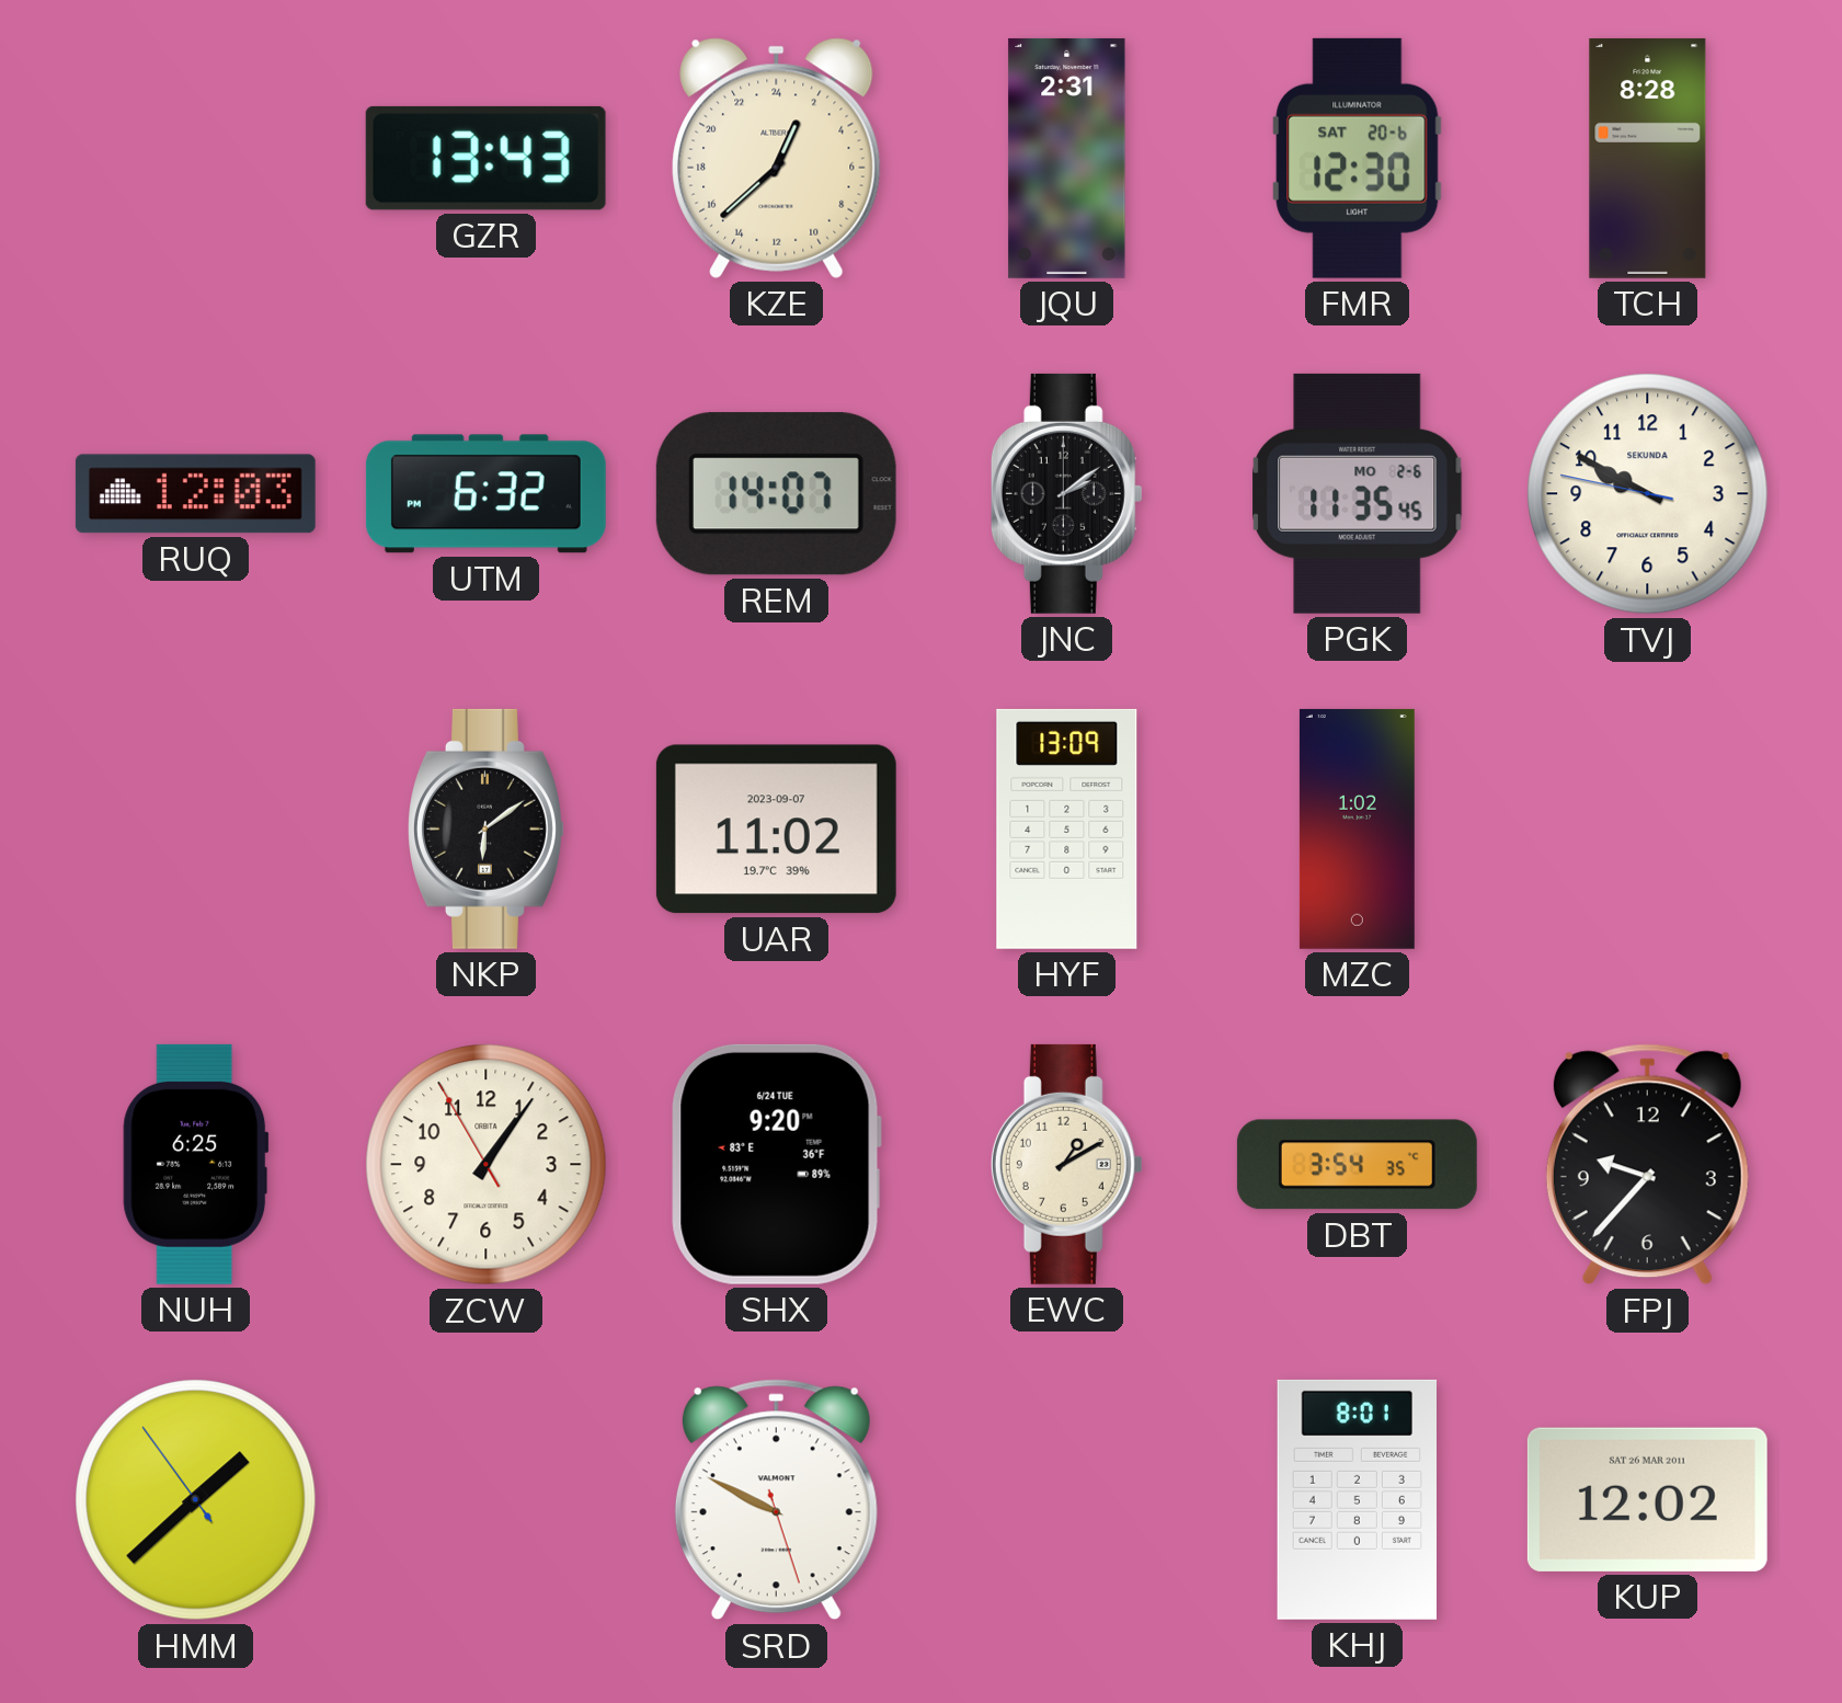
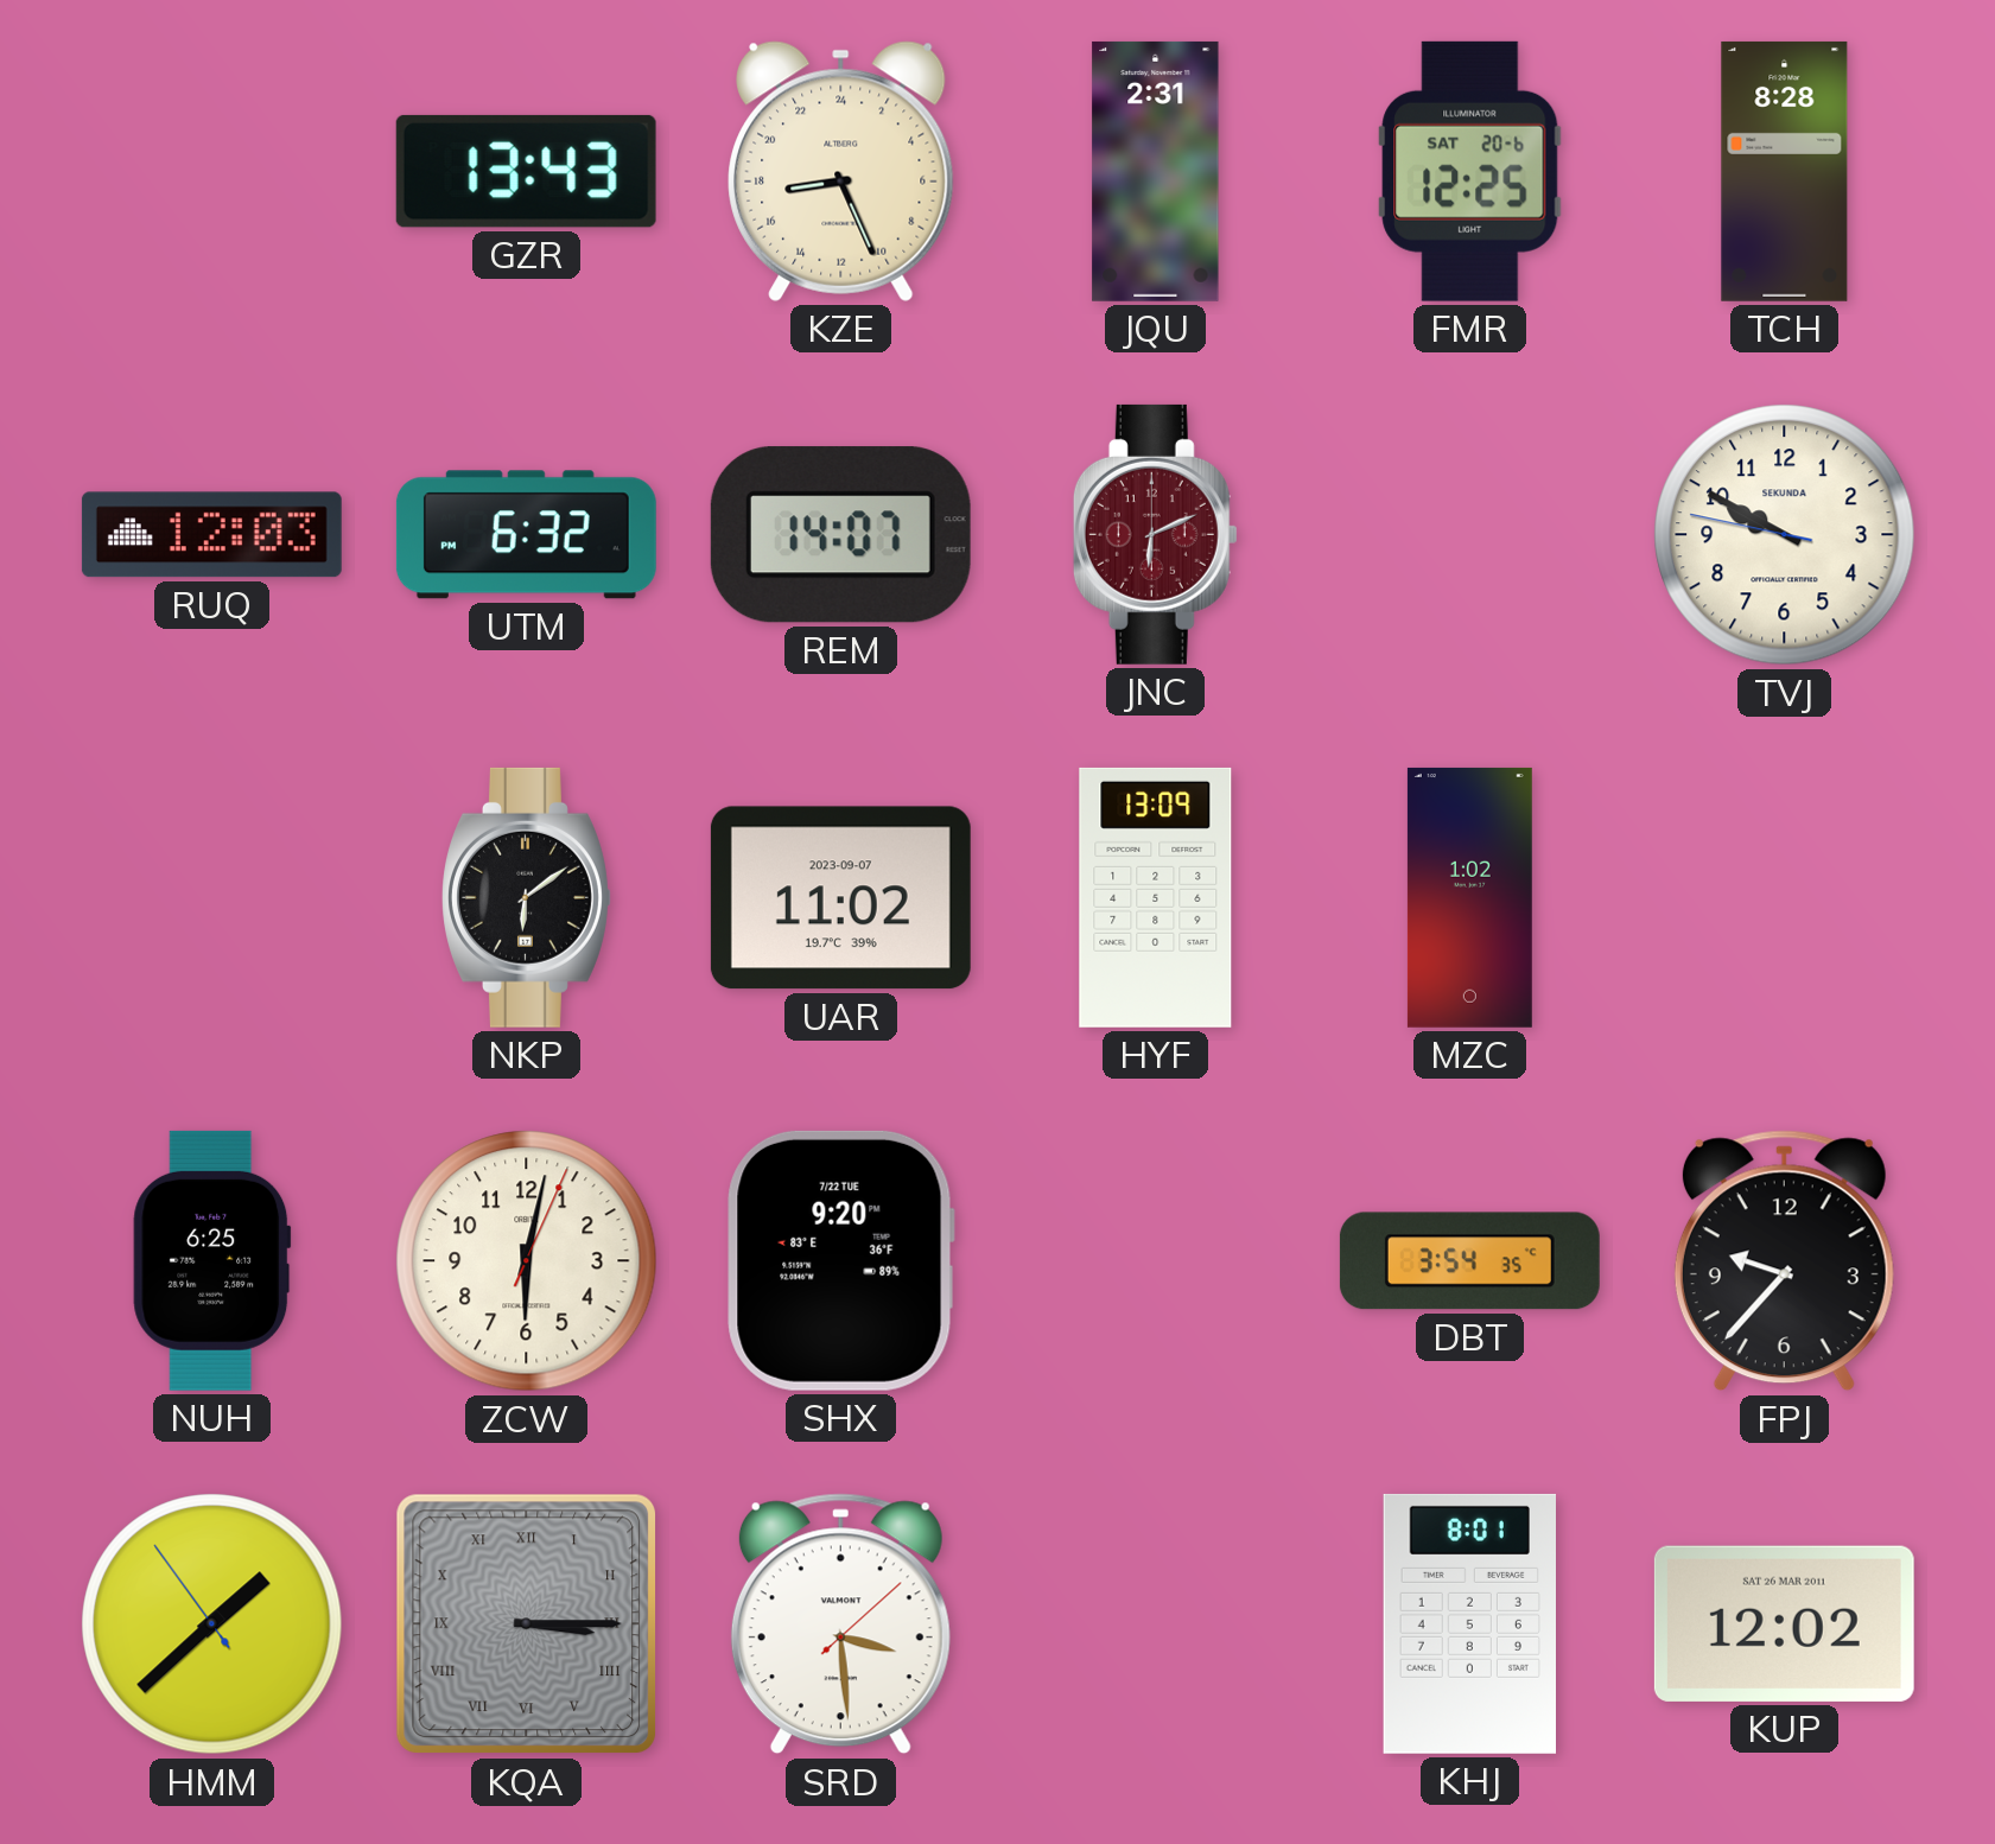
KZE: 1:38 -> 17:26
FMR: 12:30 -> 12:25
JNC: 2:09 -> 6:11
JNC dial: black -> burgundy
PGK: 11:35 -> none
ZCW: 1:05 -> 6:02
SHX date: 6/24 TUE -> 7/22 TUE
EWC: 1:10 -> none
KQA: none -> 3:15
SRD: 9:49 -> 3:29
